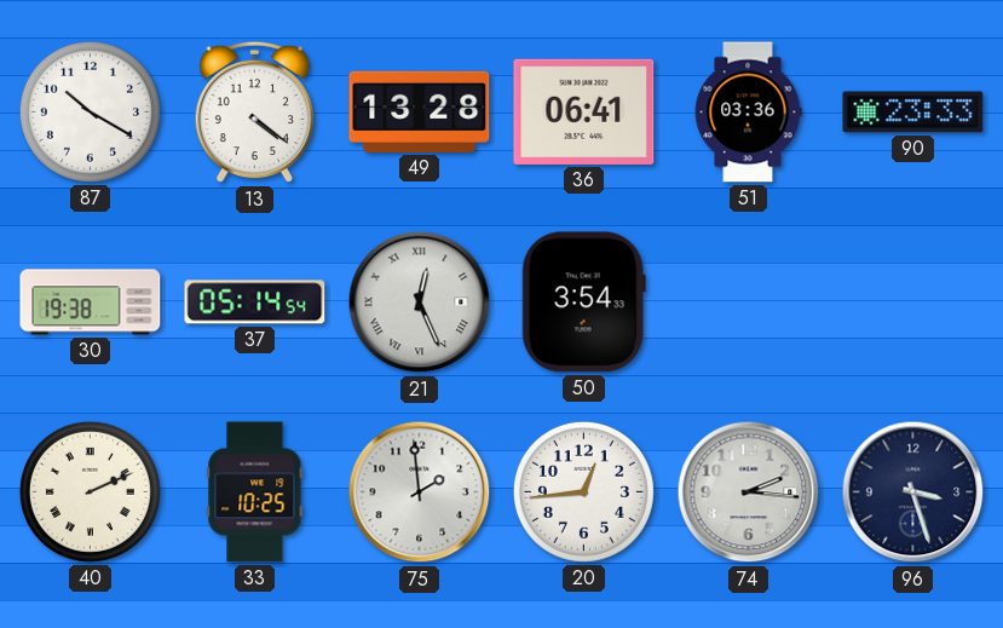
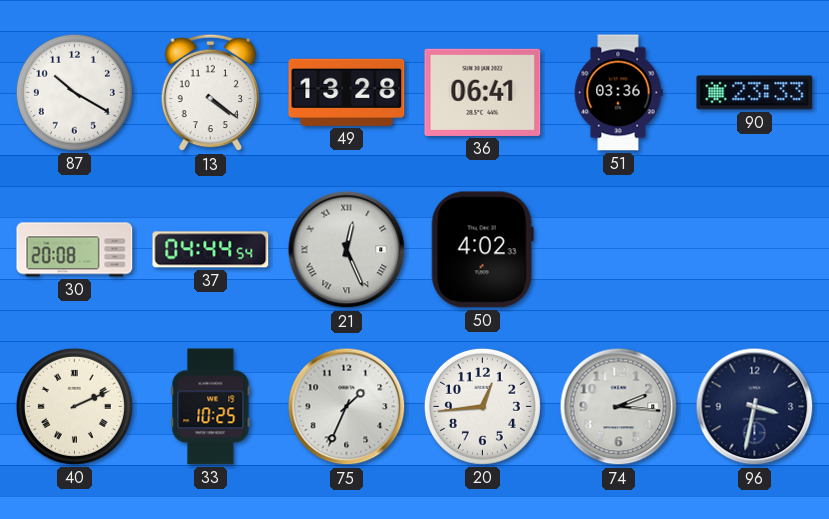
30: 19:38 -> 20:08
37: 05:14 -> 04:44
50: 3:54 -> 4:02
75: 1:59 -> 1:34
96: 3:27 -> 3:32
